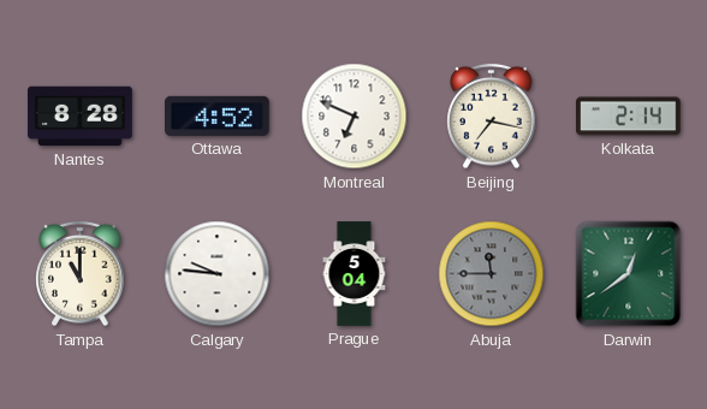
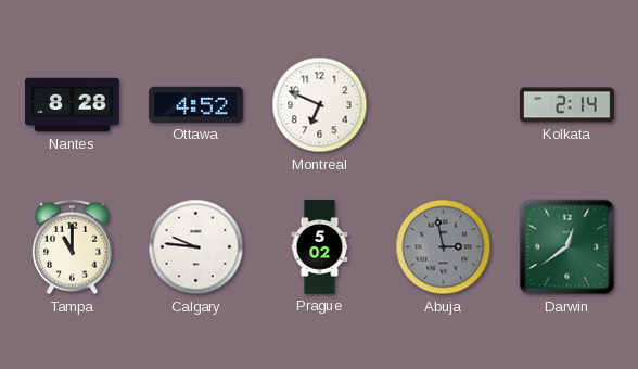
Beijing: 7:17 -> none
Prague: 5:04 -> 5:02
Abuja: 11:45 -> 2:58
